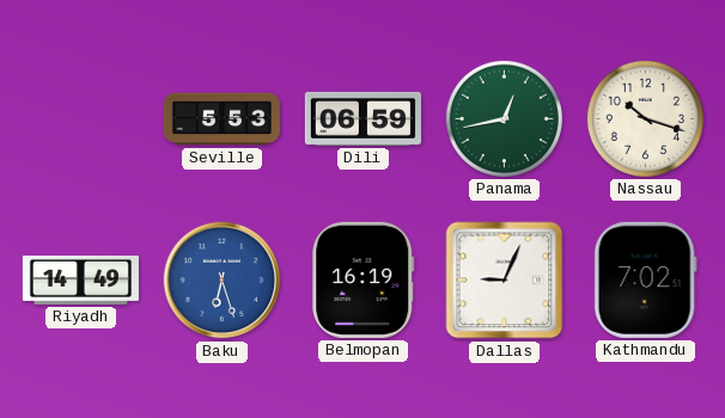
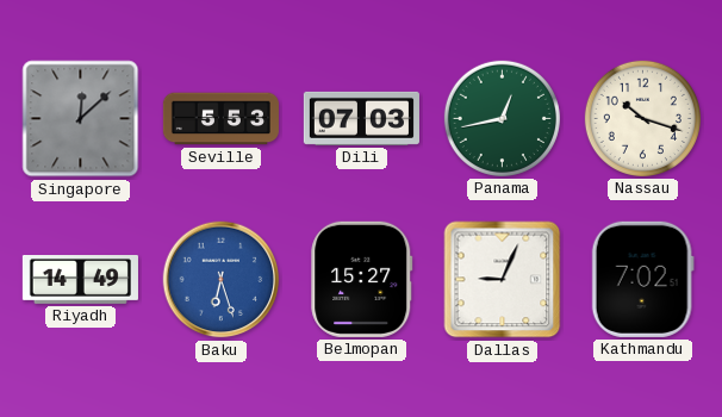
Singapore: none -> 12:08
Dili: 06:59 -> 07:03
Belmopan: 16:19 -> 15:27
